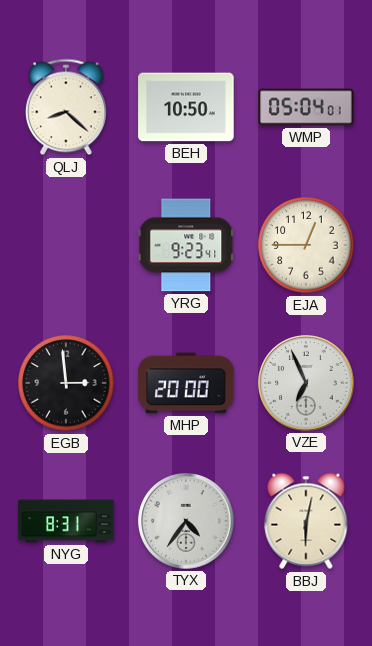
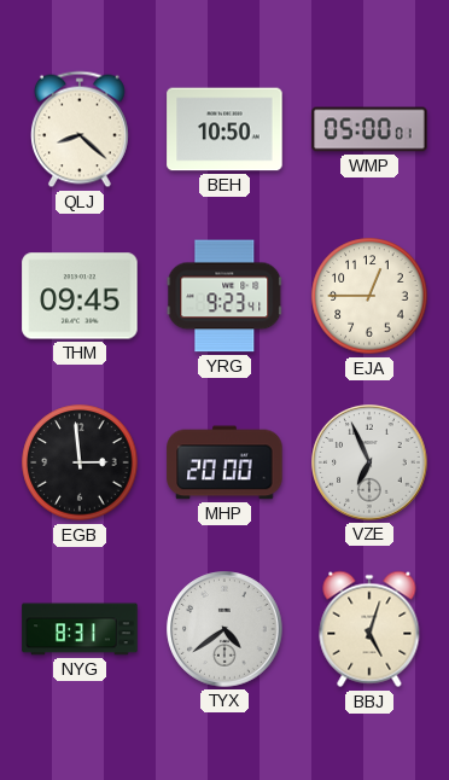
WMP: 05:04 -> 05:00
THM: none -> 09:45
TYX: 4:36 -> 4:39
BBJ: 6:02 -> 5:03
